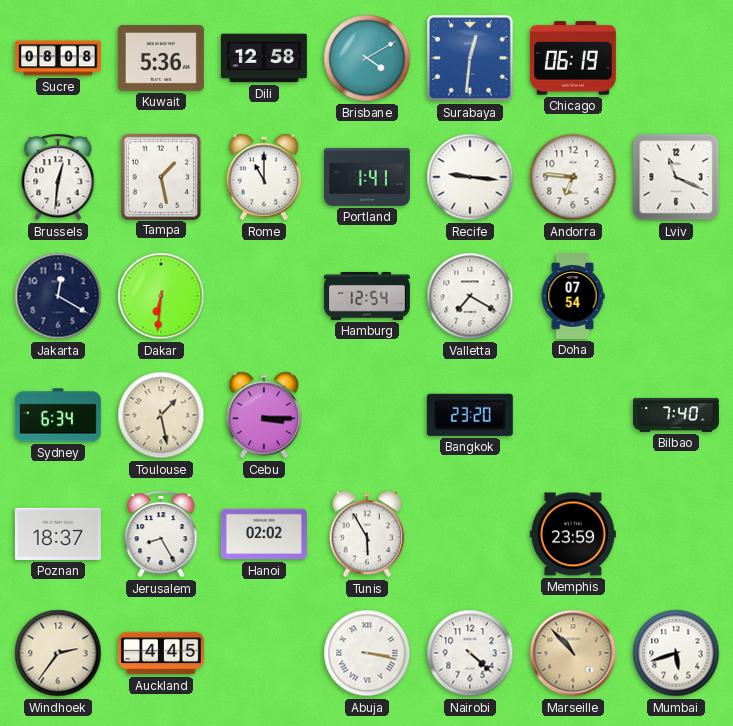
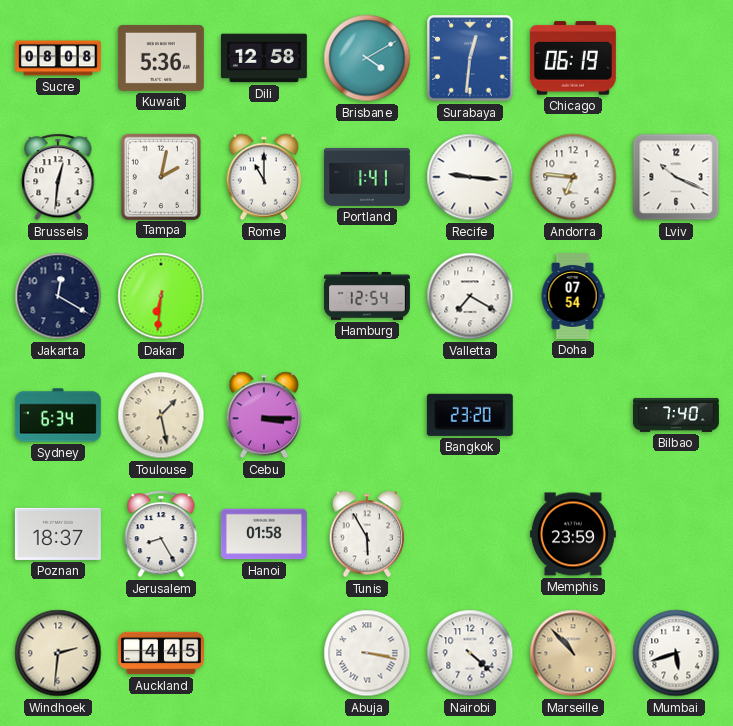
Tampa: 1:28 -> 2:02
Lviv: 11:19 -> 10:19
Hanoi: 02:02 -> 01:58
Windhoek: 2:36 -> 2:31
